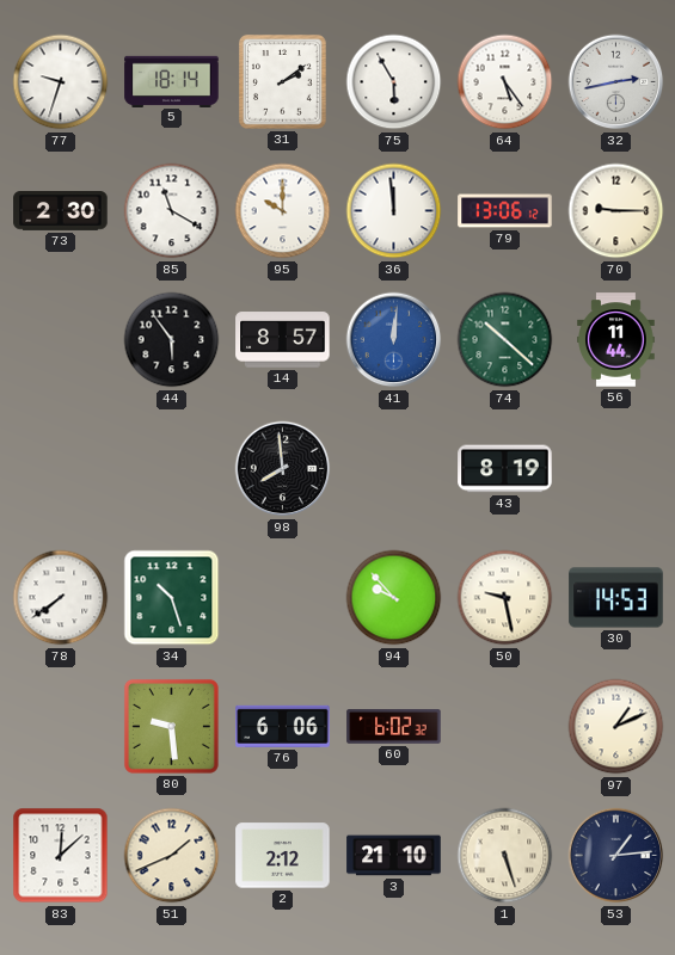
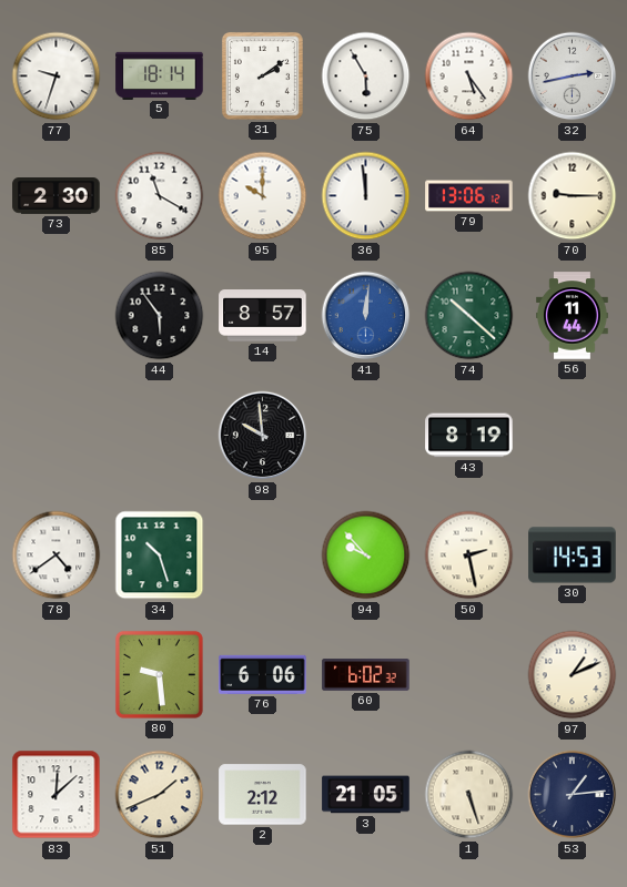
98: 7:59 -> 9:59
78: 7:39 -> 4:39
50: 9:28 -> 2:28
3: 21:10 -> 21:05
